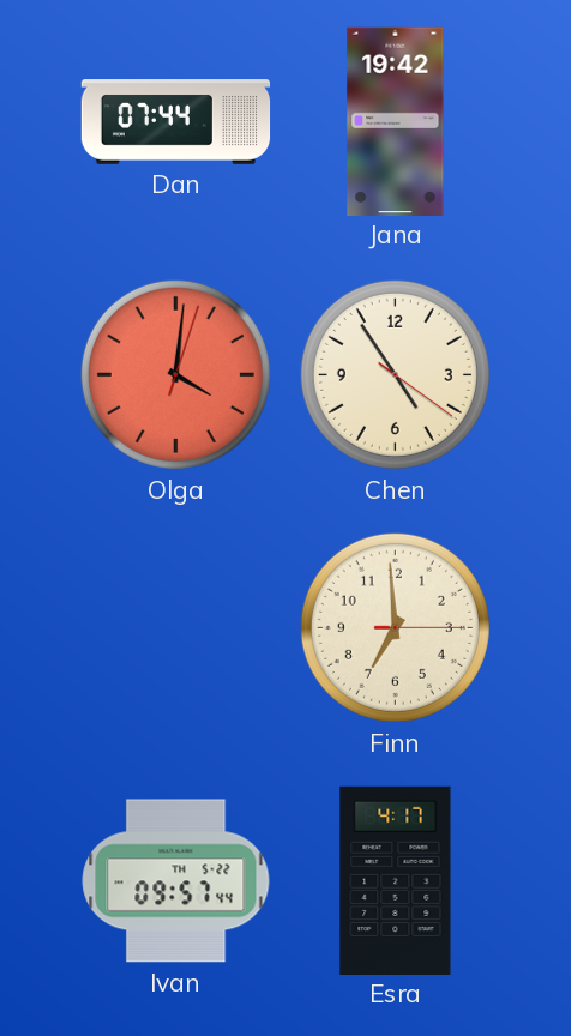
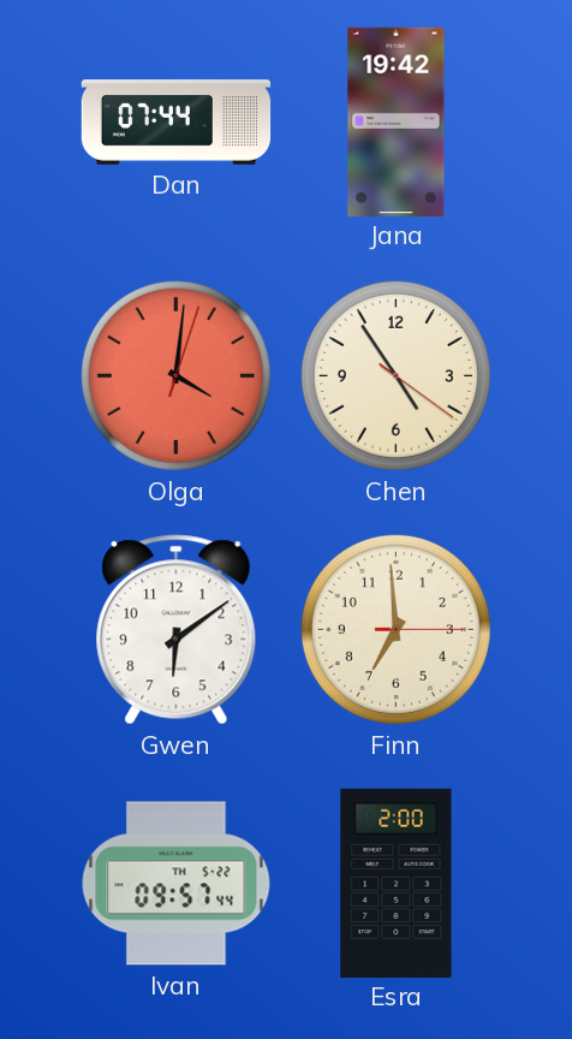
Gwen: none -> 6:09
Esra: 4:17 -> 2:00
